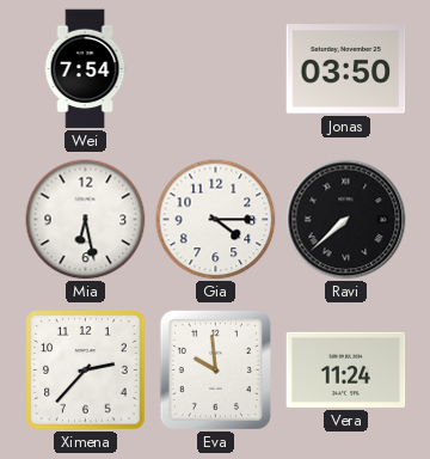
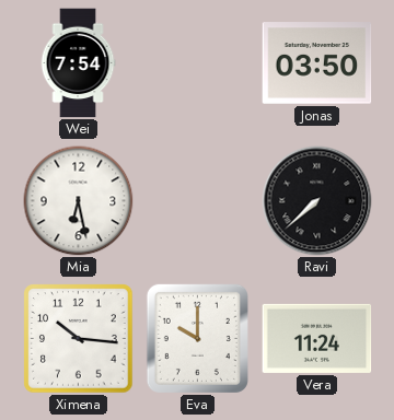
Gia: 4:15 -> none
Ximena: 2:37 -> 10:16
Eva: 9:59 -> 10:00
